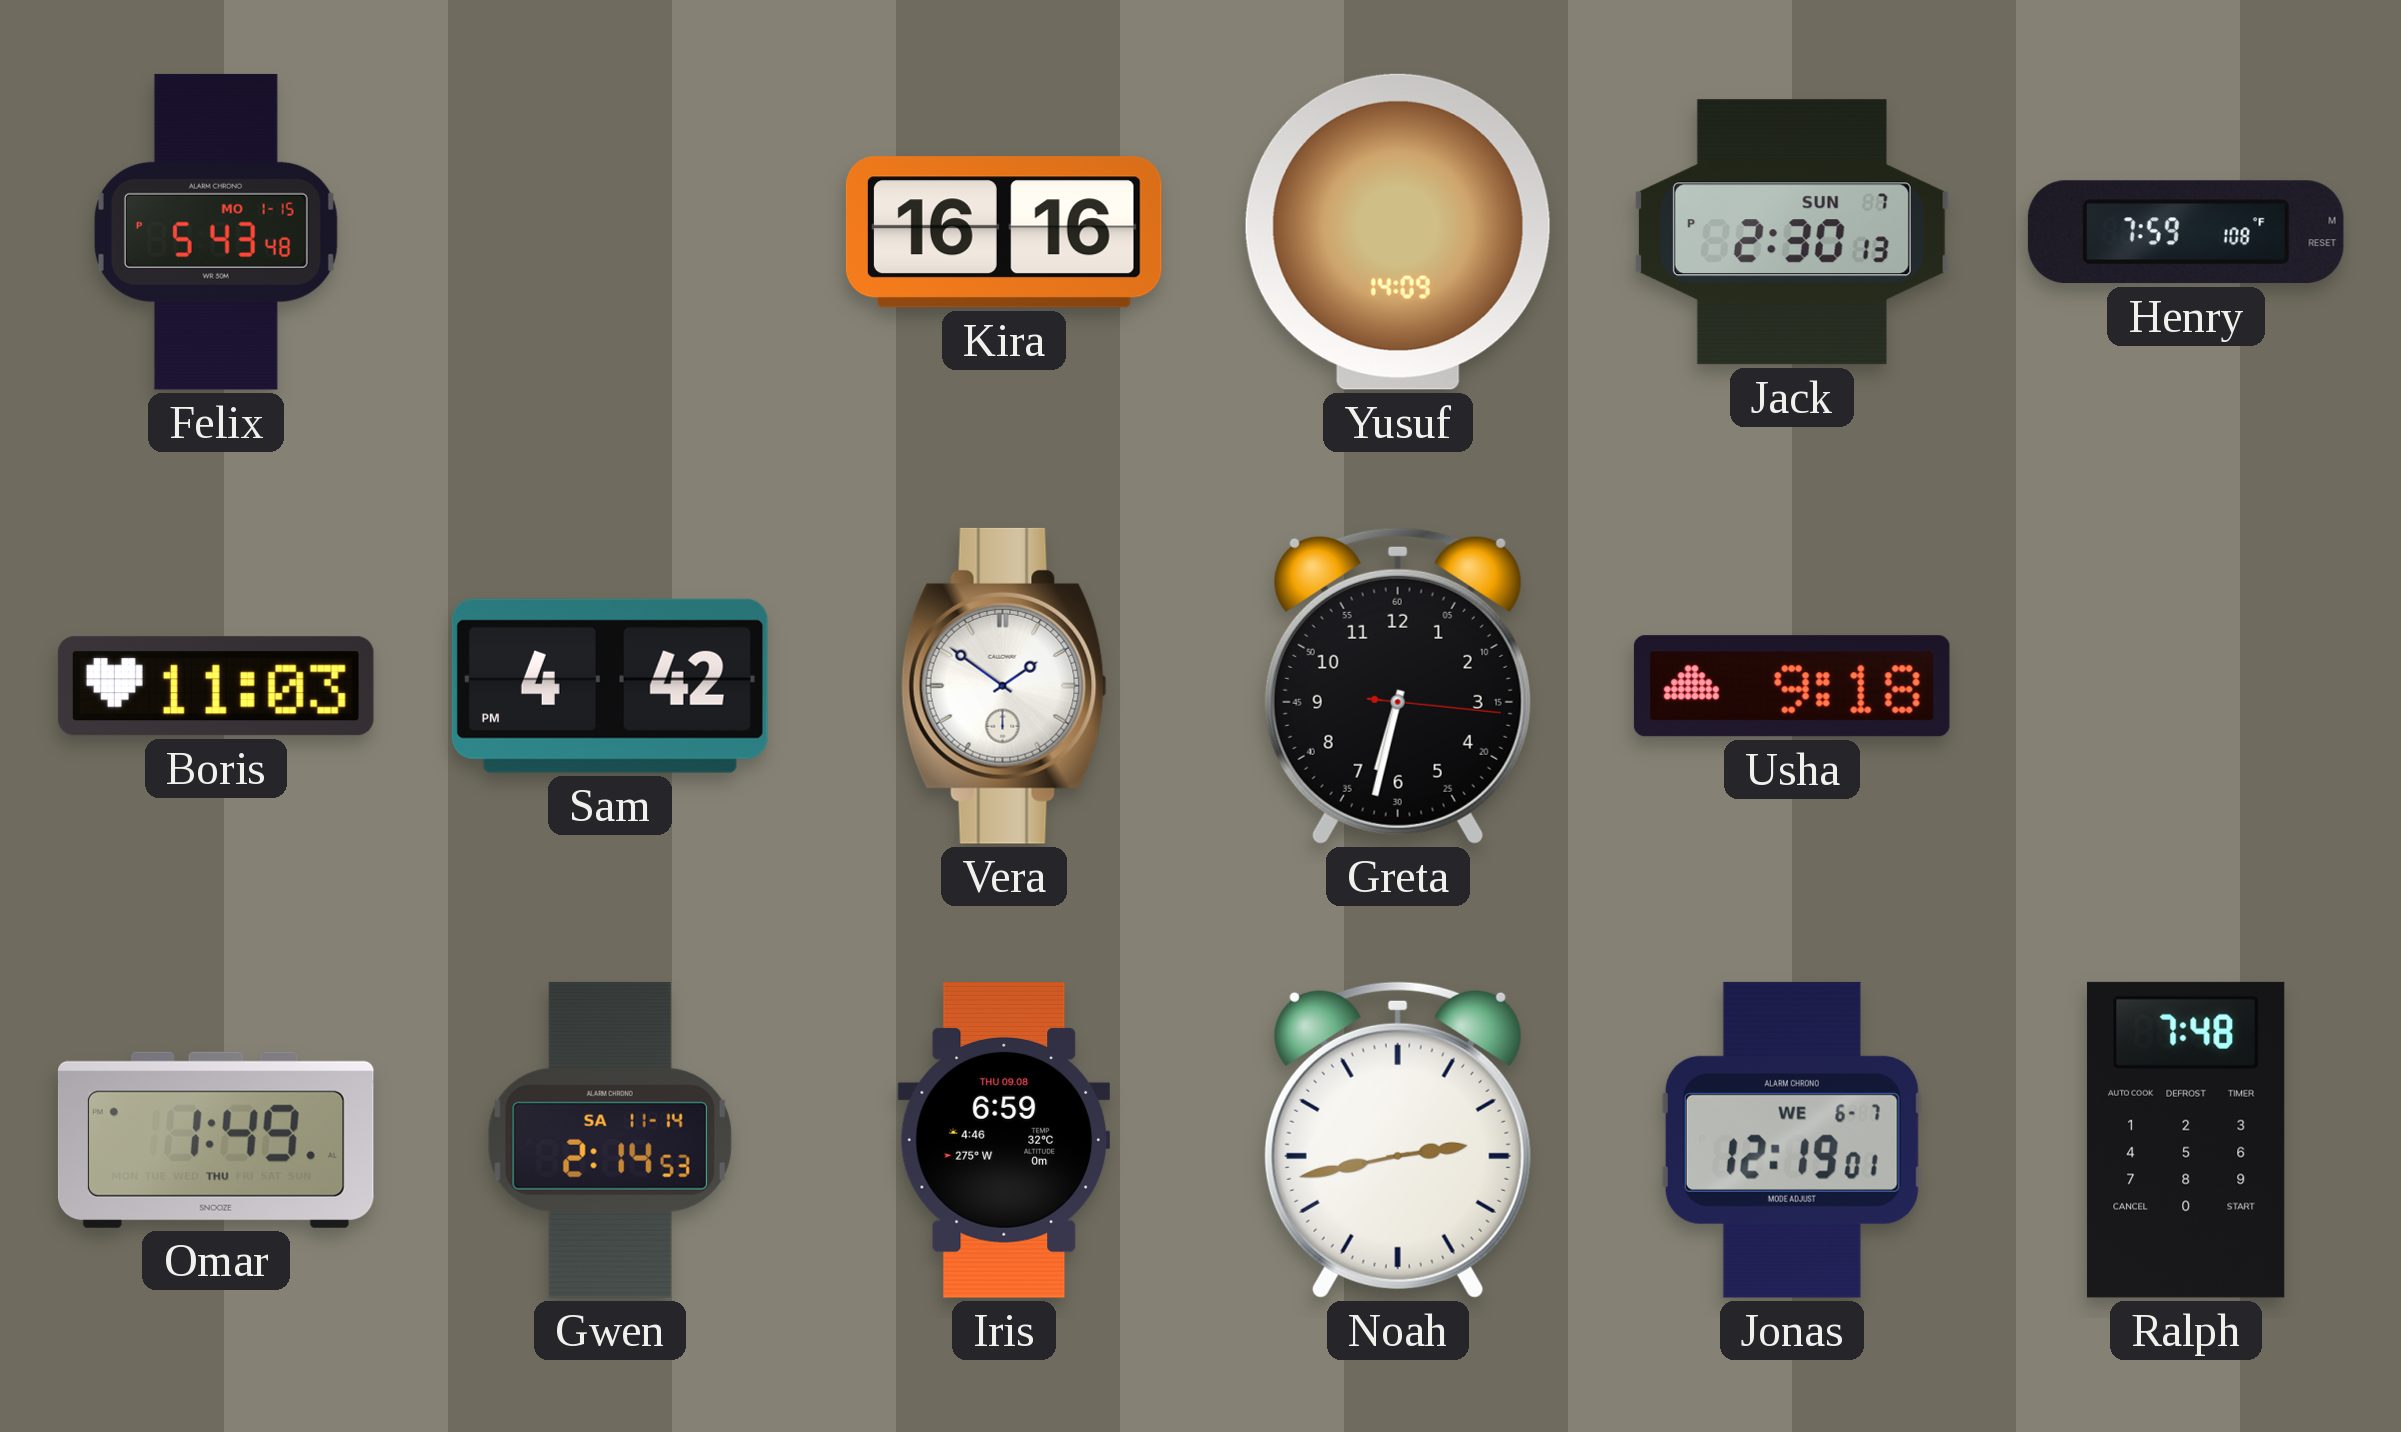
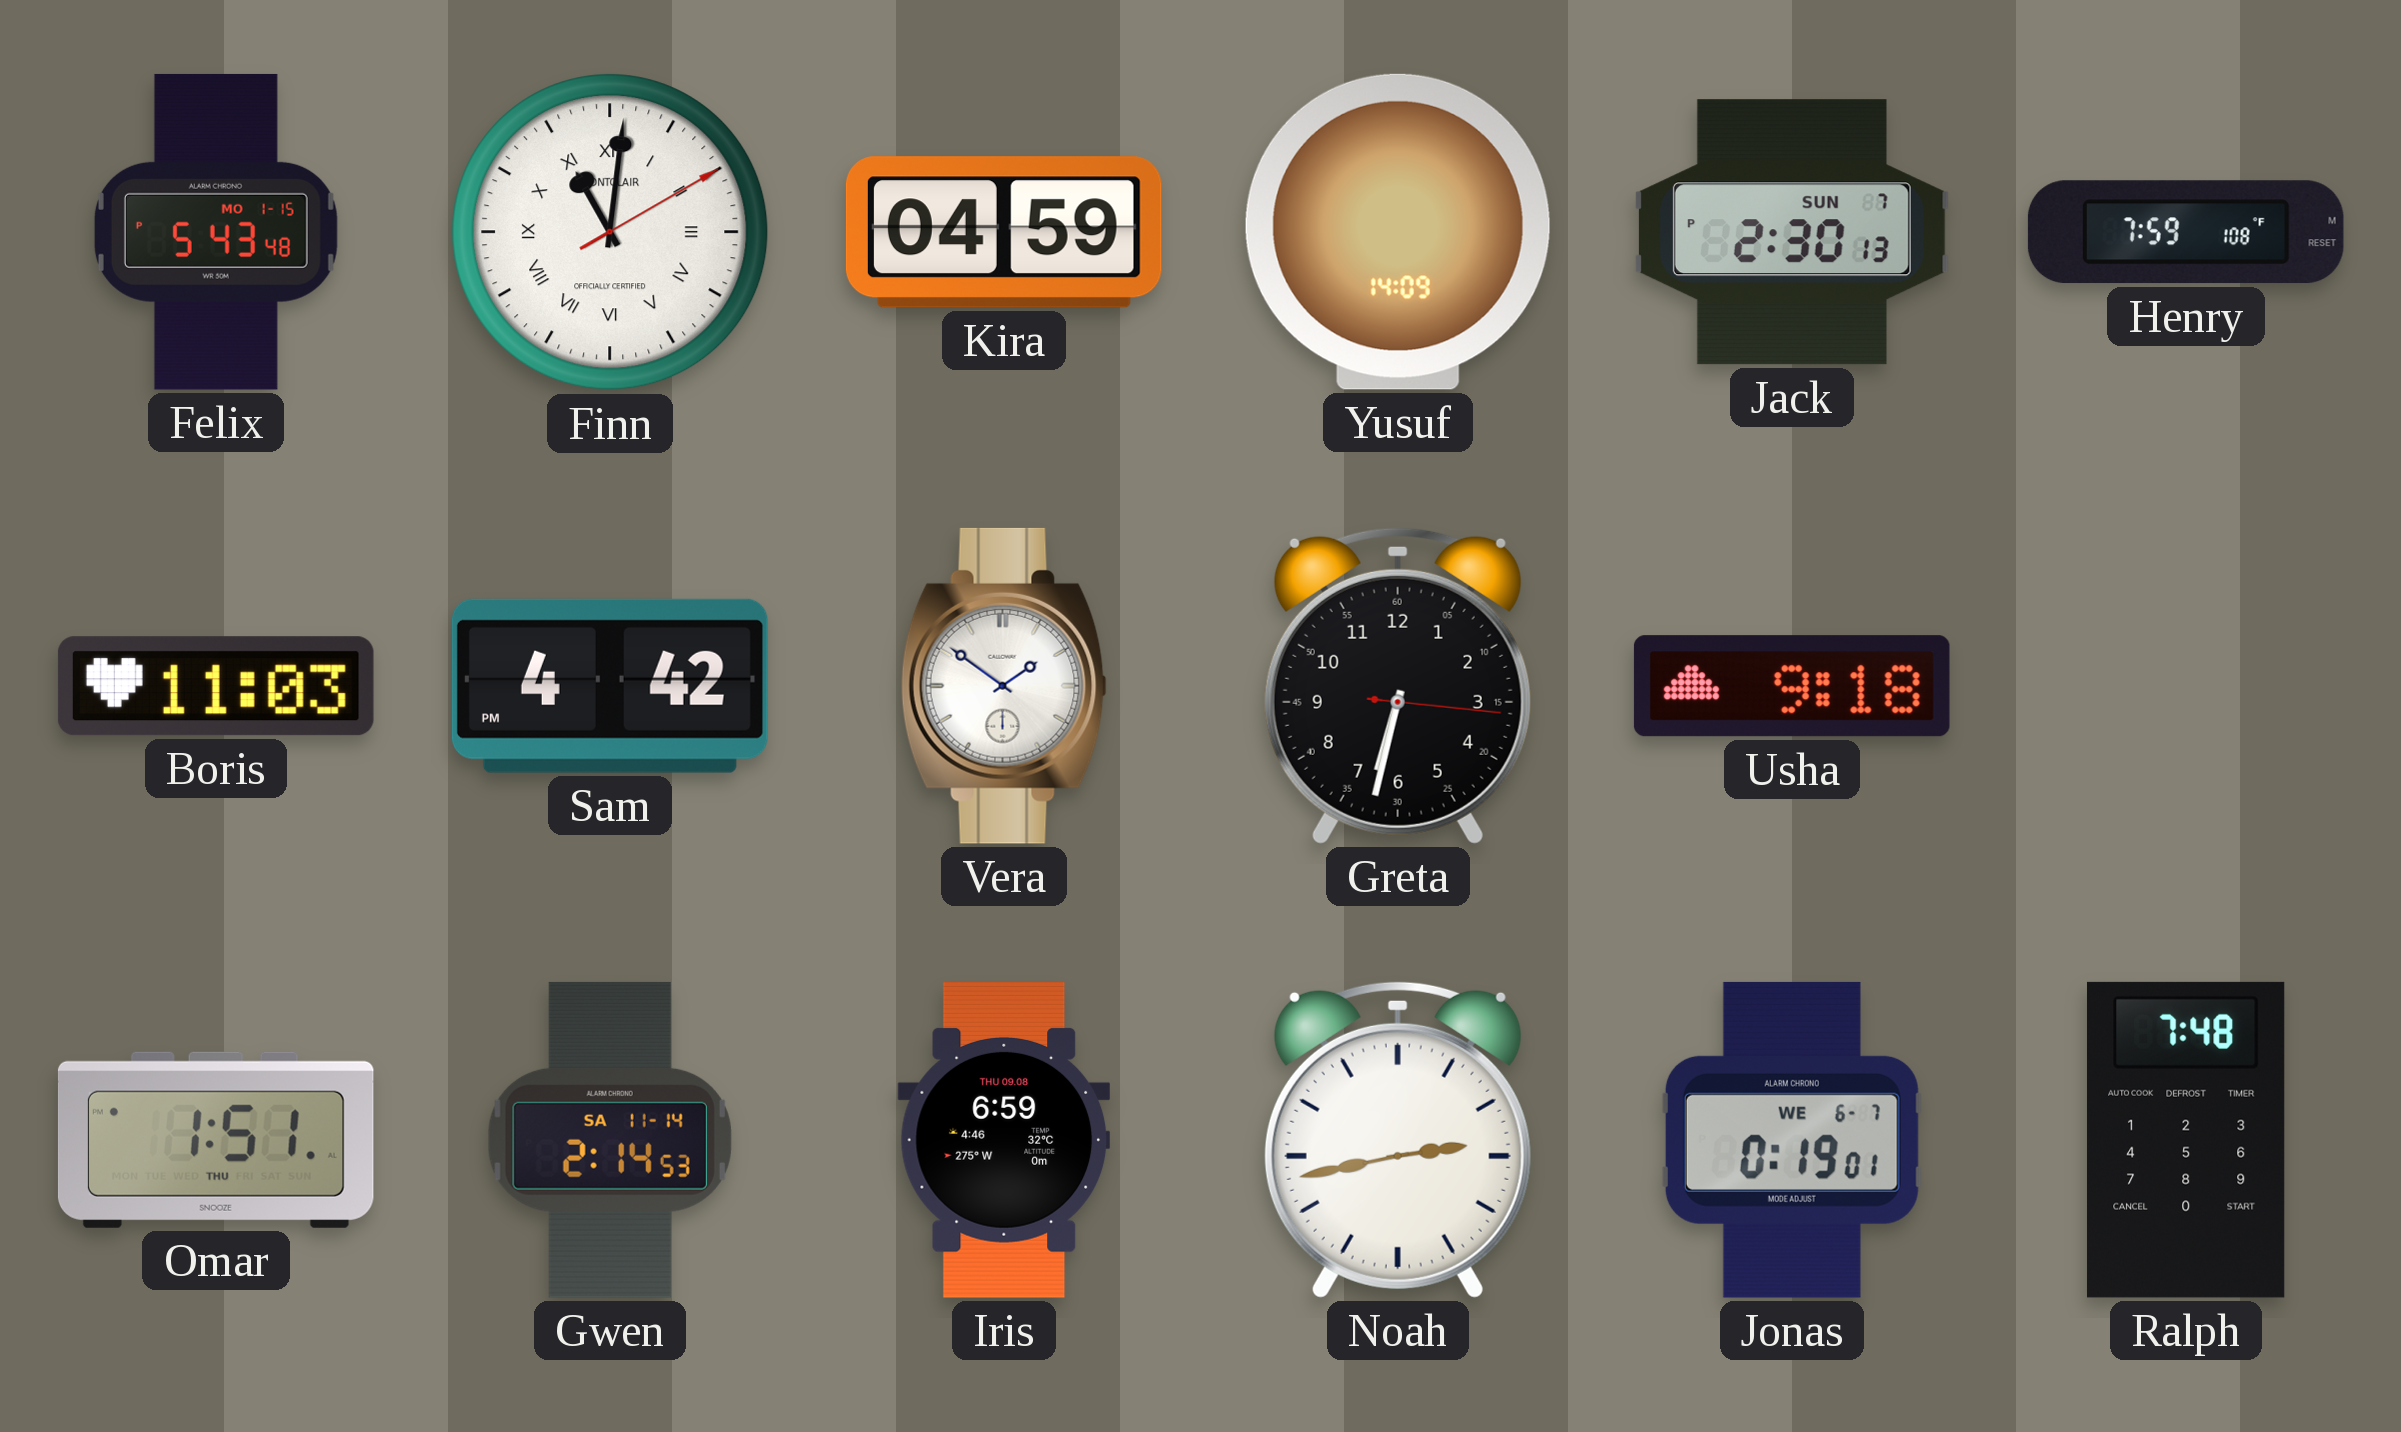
Finn: none -> 11:01
Kira: 16:16 -> 04:59
Omar: 1:49 -> 1:51
Jonas: 12:19 -> 0:19
